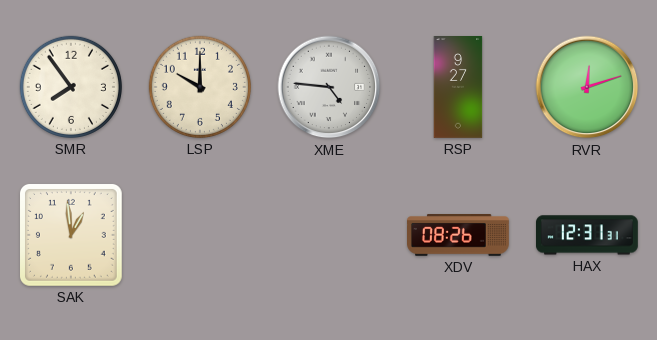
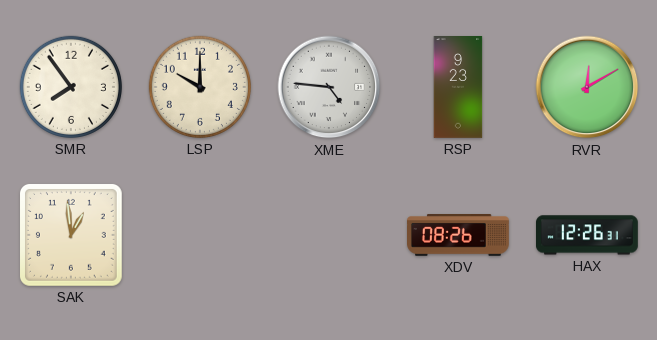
RSP: 9:27 -> 9:23
RVR: 12:12 -> 12:10
HAX: 12:31 -> 12:26
